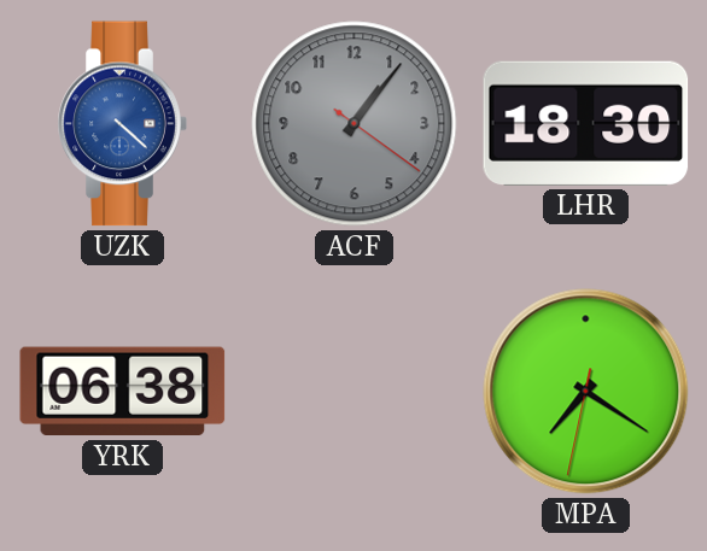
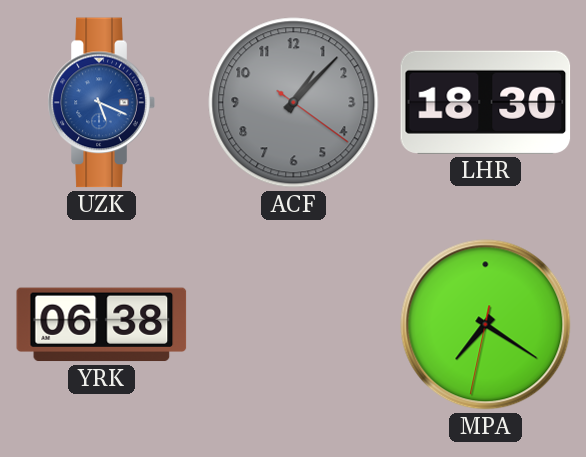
UZK: 4:22 -> 5:19
ACF: 1:06 -> 1:07
